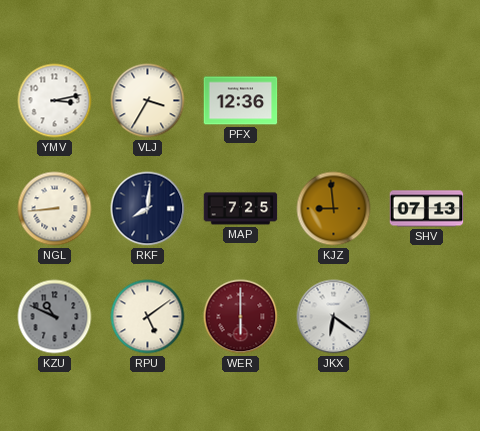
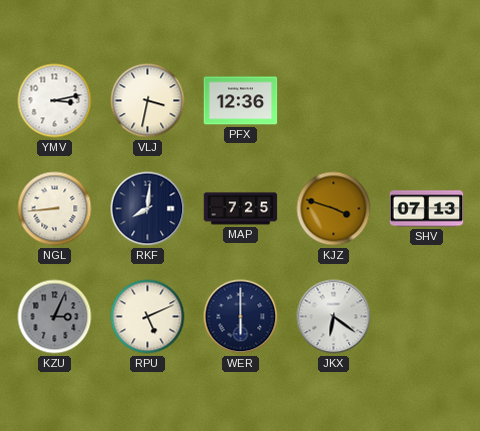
VLJ: 3:35 -> 3:32
KJZ: 8:59 -> 3:48
KZU: 10:49 -> 3:04
RPU: 5:09 -> 5:11
WER dial: burgundy -> navy
